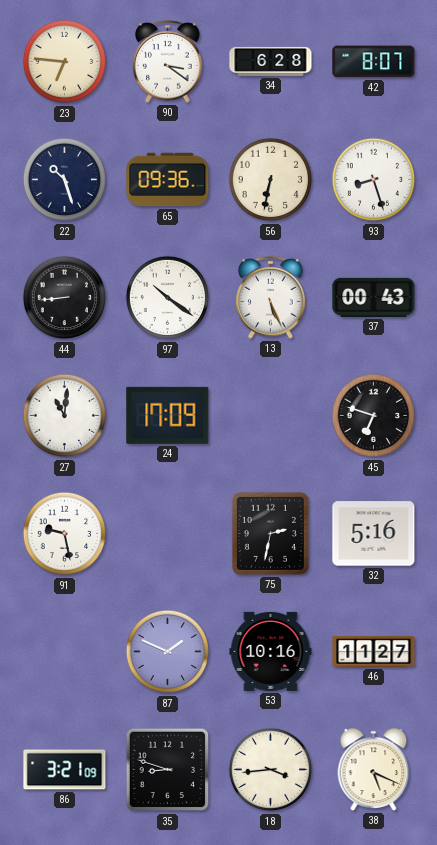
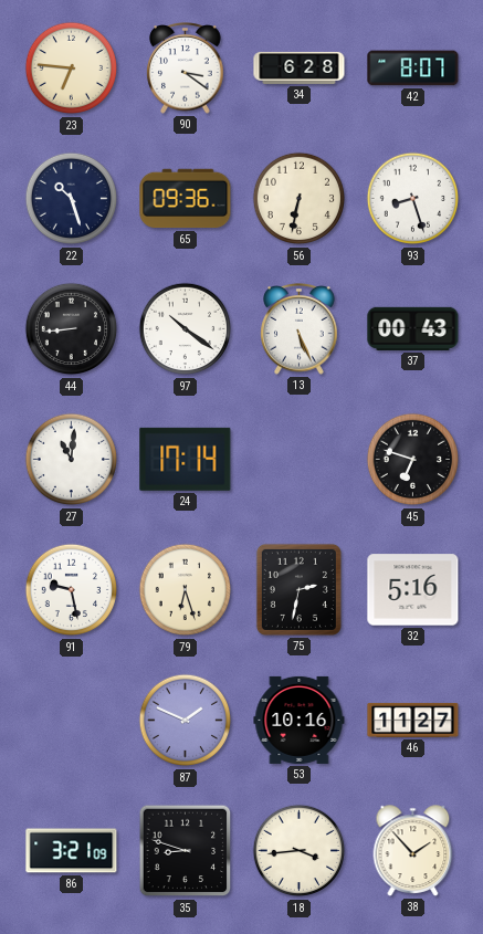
24: 17:09 -> 17:14
79: none -> 6:27
38: 5:19 -> 1:53
